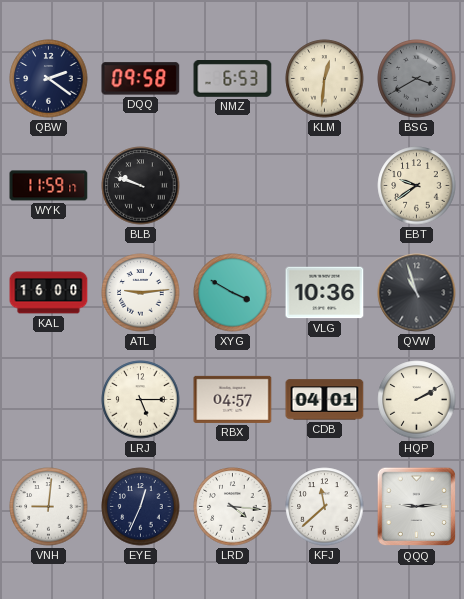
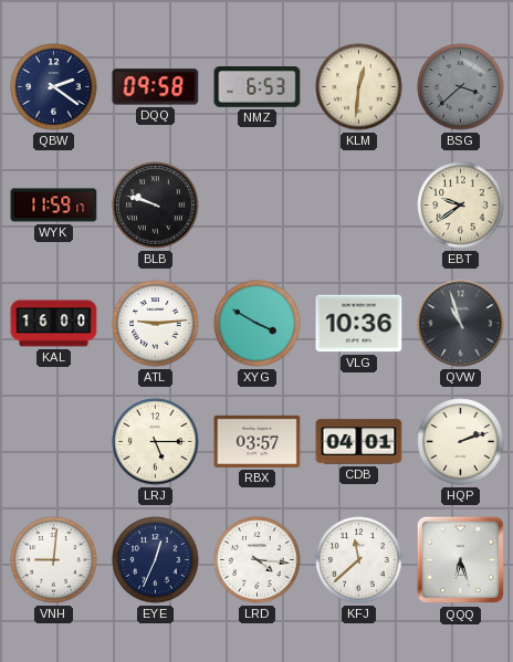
BSG: 3:40 -> 3:38
RBX: 04:57 -> 03:57
HQP: 2:10 -> 2:12
QQQ: 9:14 -> 6:27
